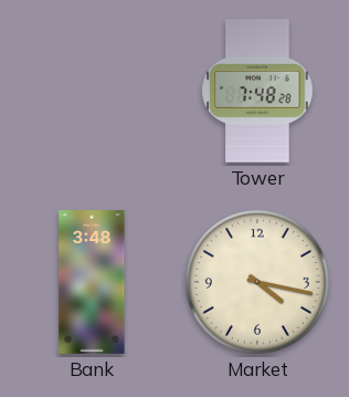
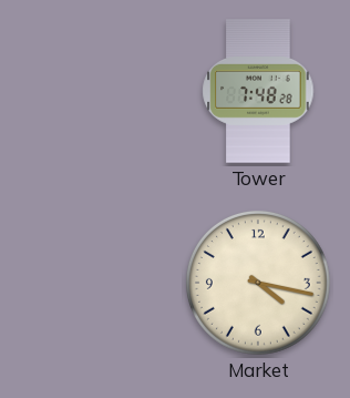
Bank: 3:48 -> none
